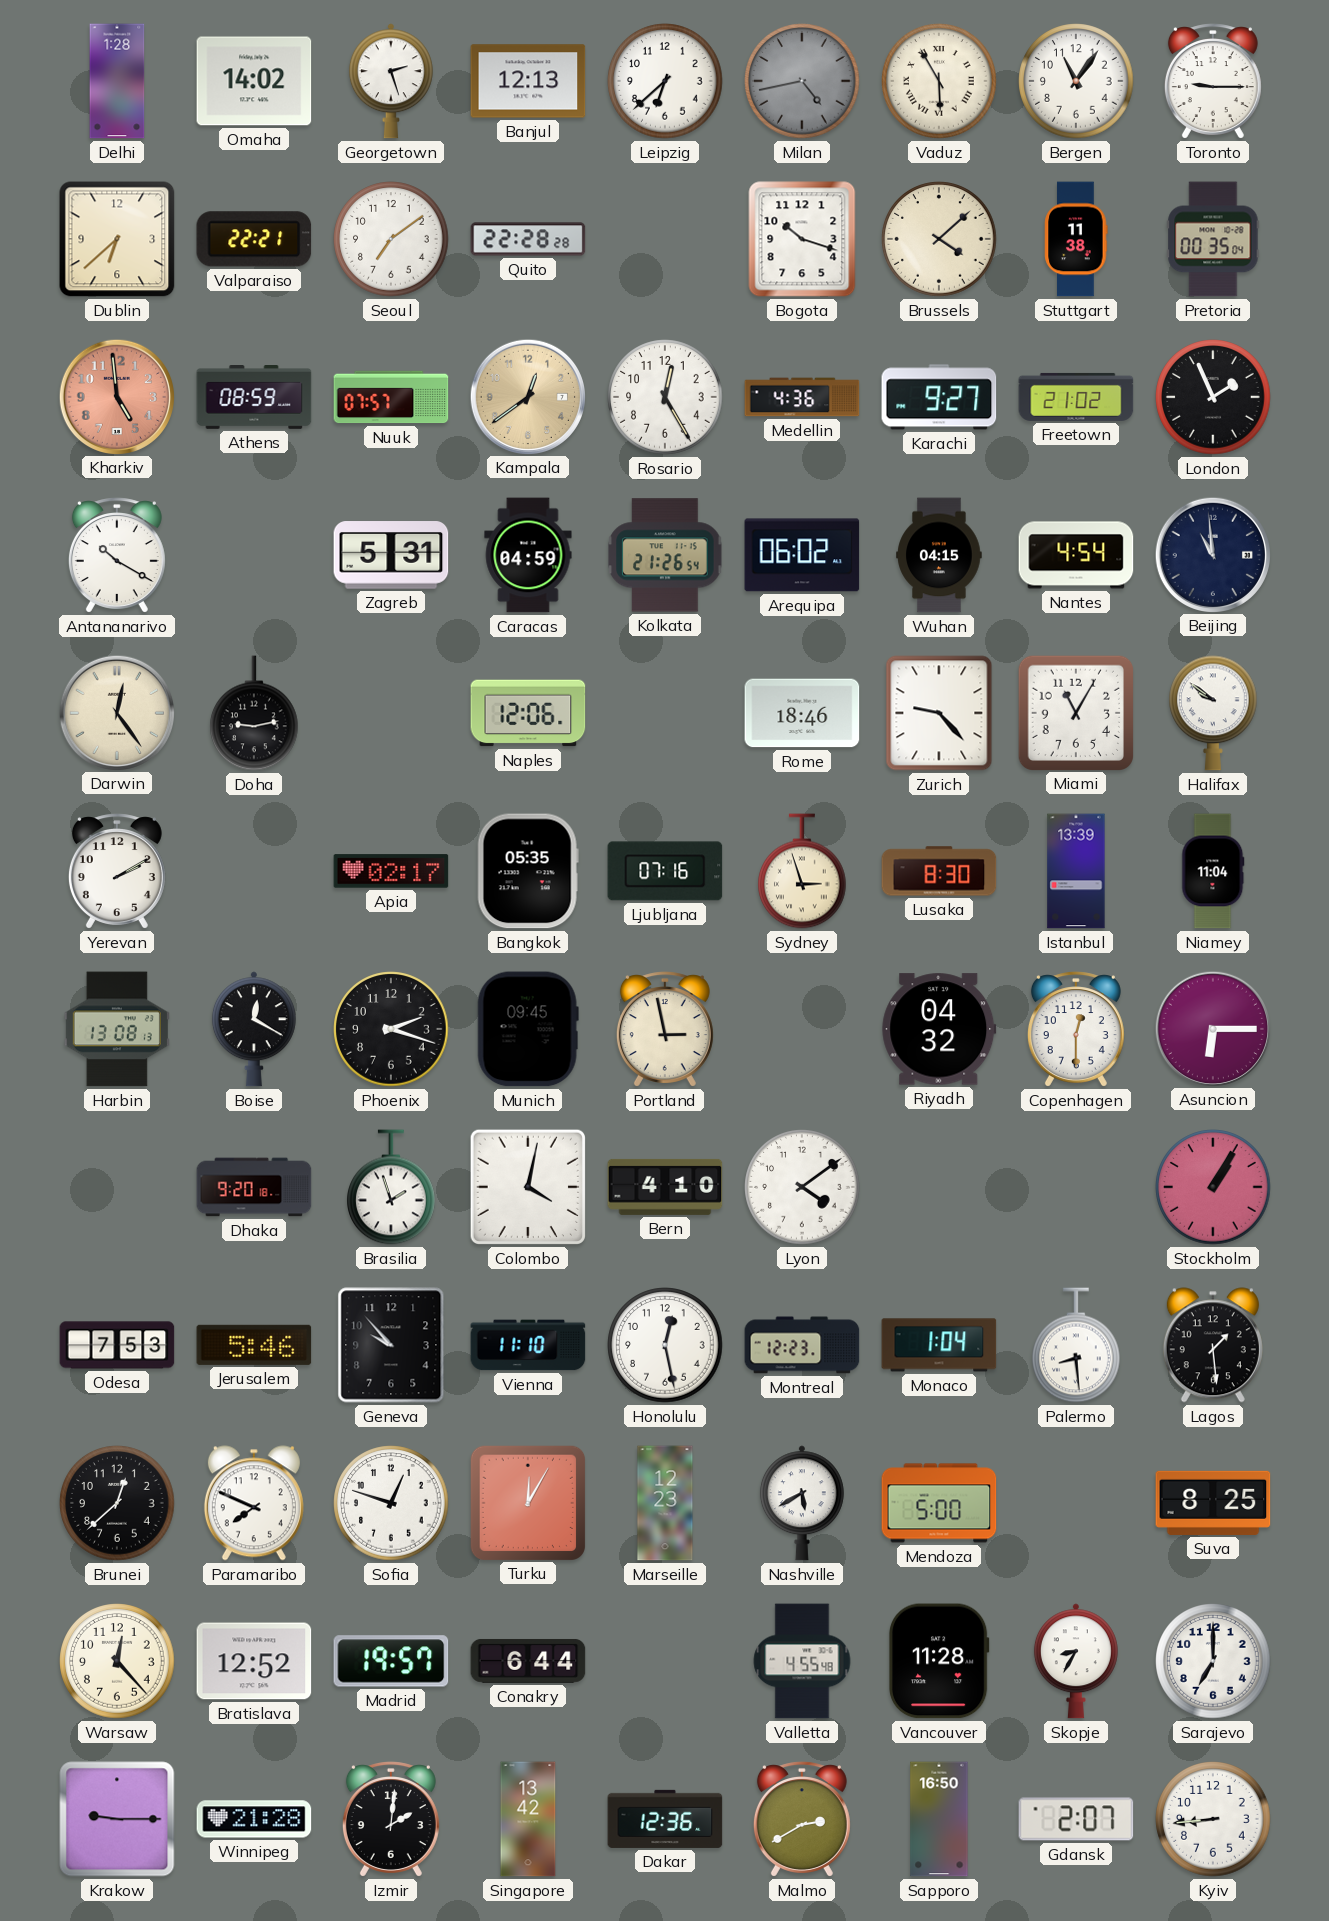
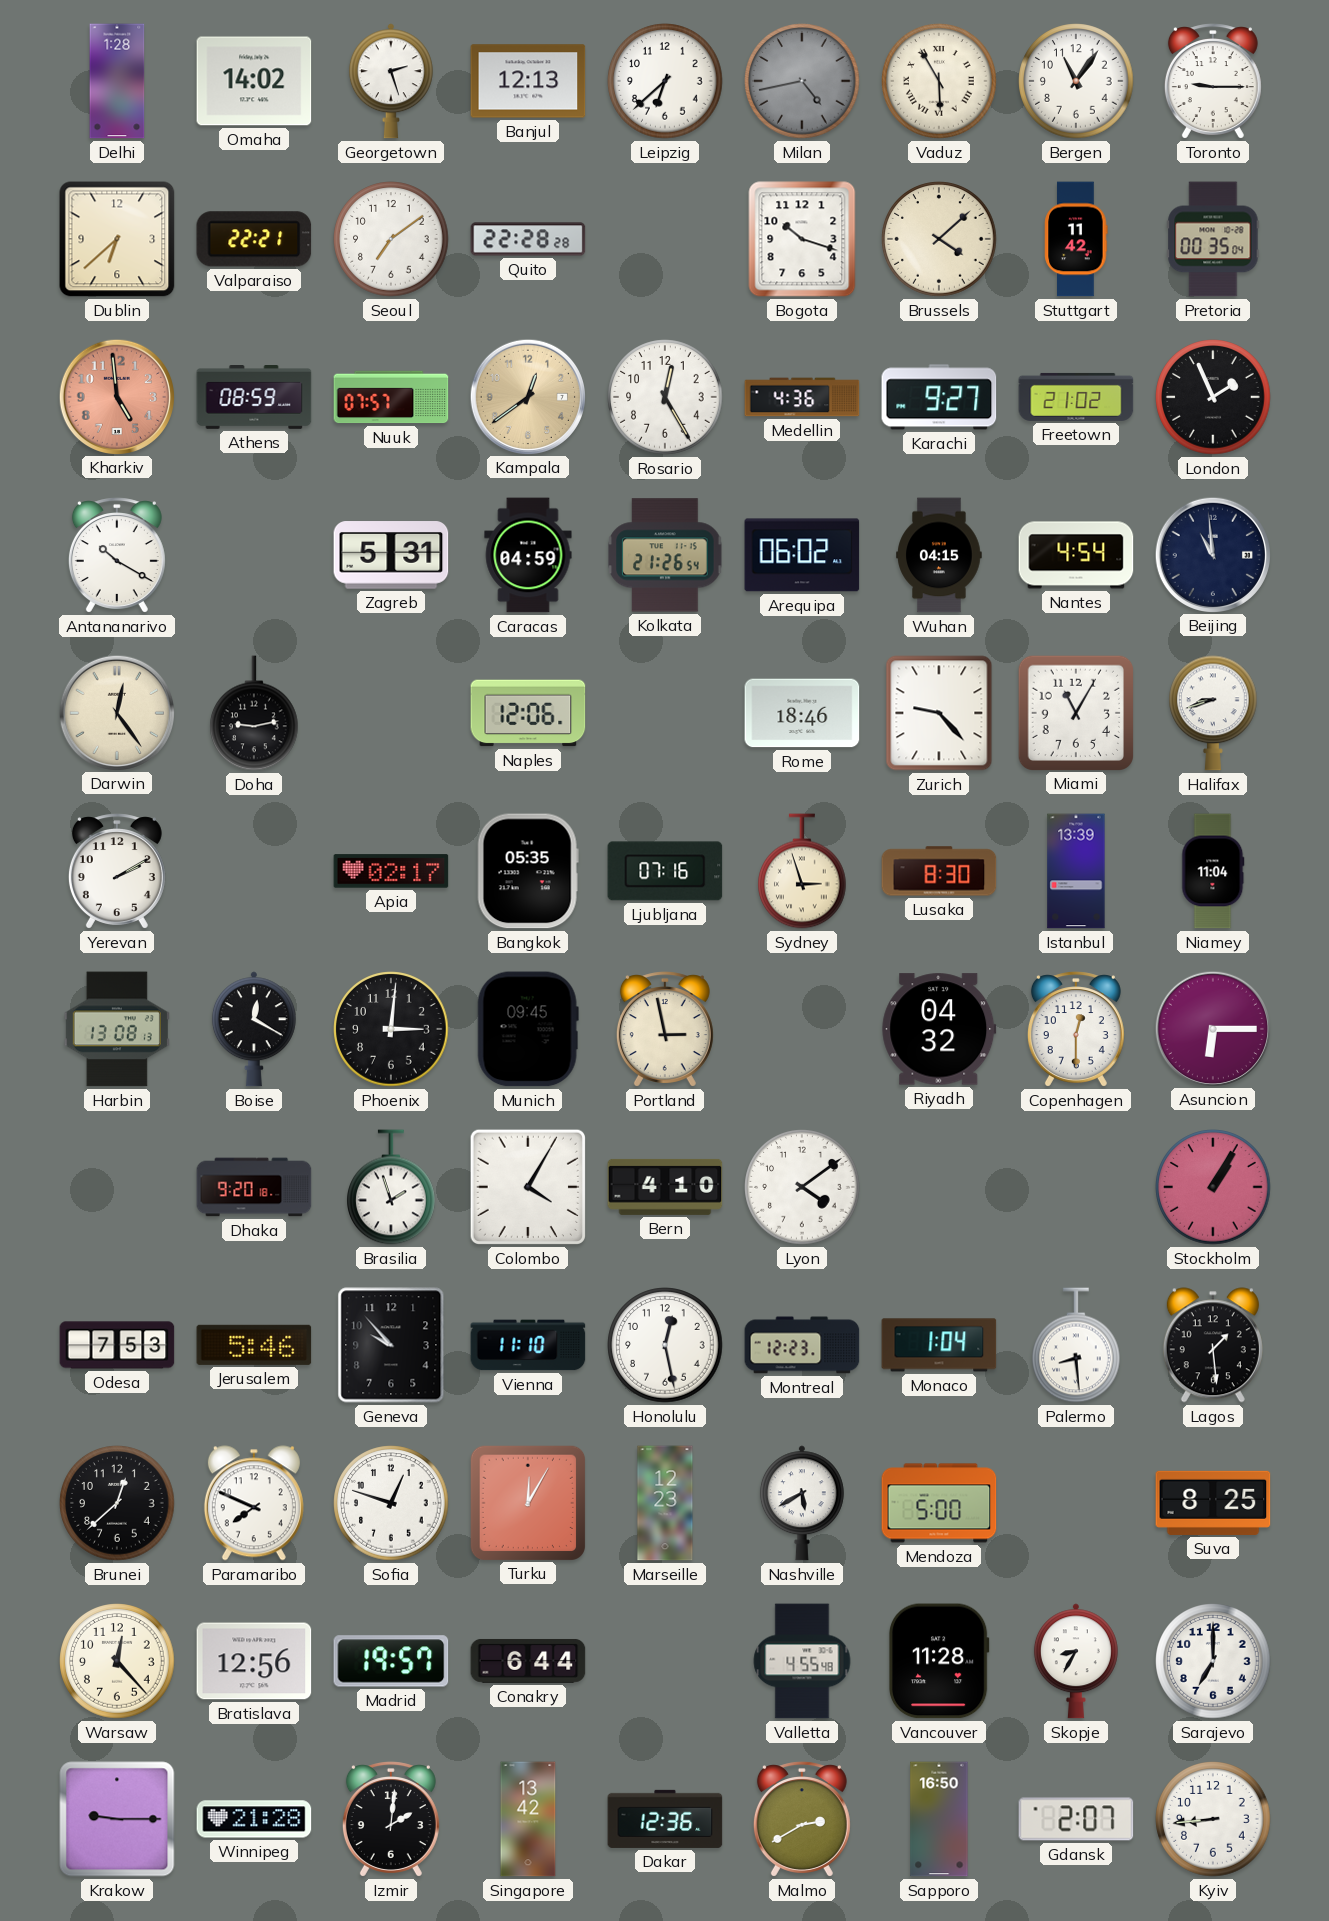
Stuttgart: 11:38 -> 11:42
Halifax: 9:51 -> 8:42
Phoenix: 2:18 -> 3:01
Colombo: 4:02 -> 4:05
Bratislava: 12:52 -> 12:56
